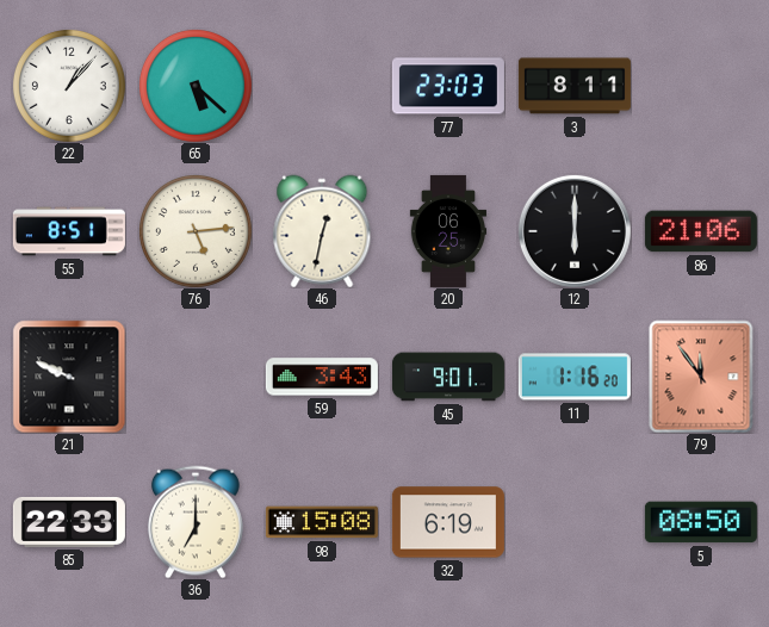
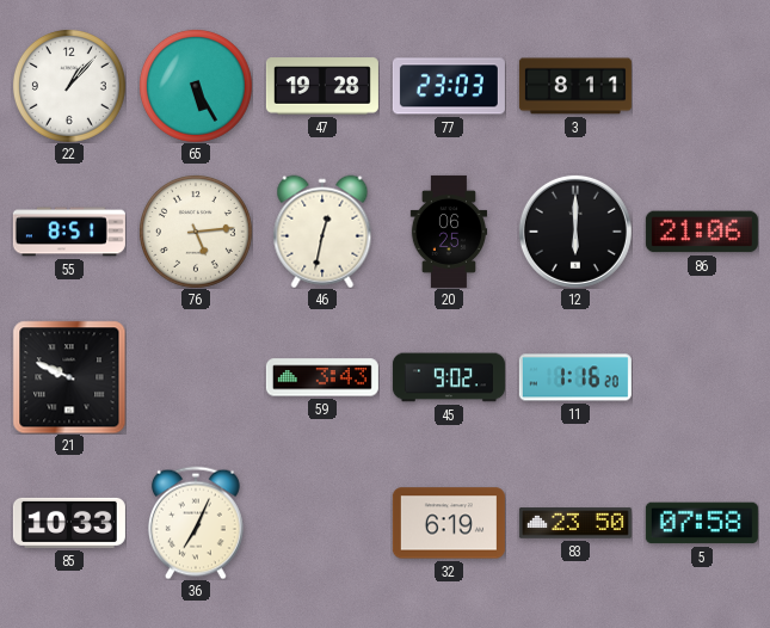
65: 5:22 -> 5:25
47: none -> 19:28
45: 9:01 -> 9:02
79: 11:54 -> none
85: 22:33 -> 10:33
36: 7:00 -> 7:04
98: 15:08 -> none
83: none -> 23:50
5: 08:50 -> 07:58
